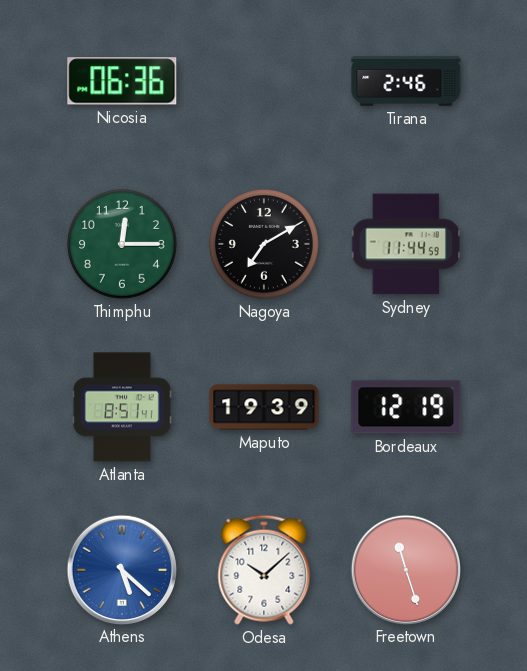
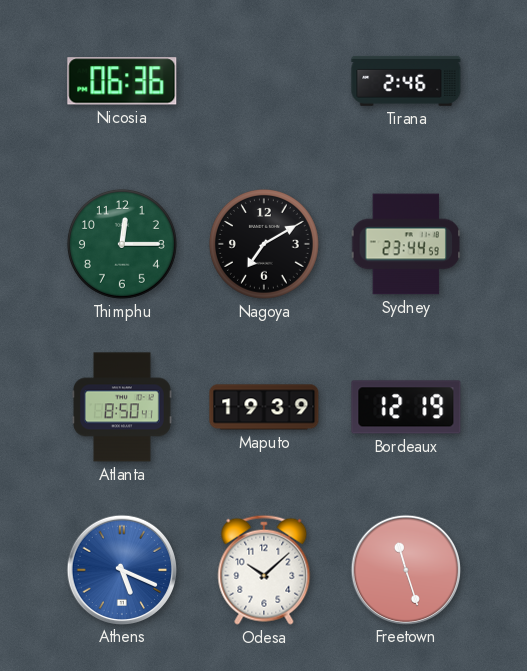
Sydney: 11:44 -> 23:44
Atlanta: 8:51 -> 8:50
Athens: 5:22 -> 5:19
